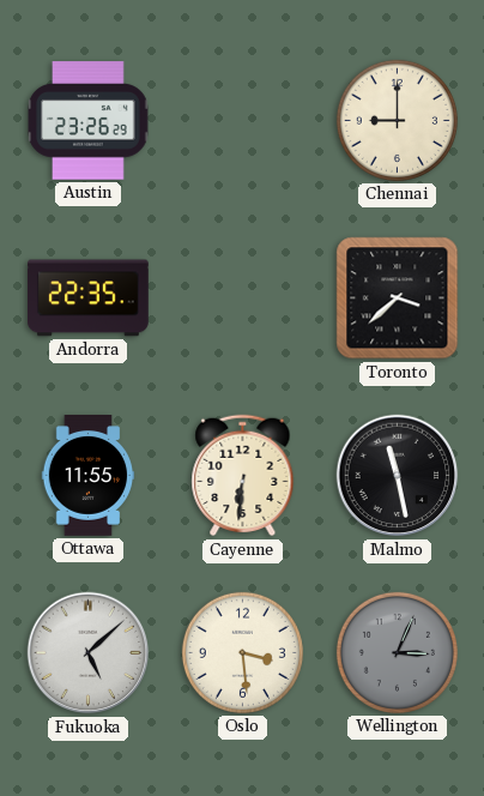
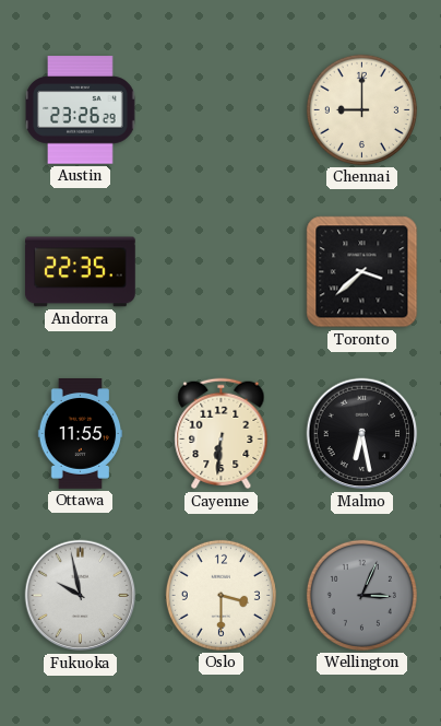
Malmo: 11:28 -> 6:28
Fukuoka: 5:08 -> 9:58
Oslo: 3:29 -> 3:30
